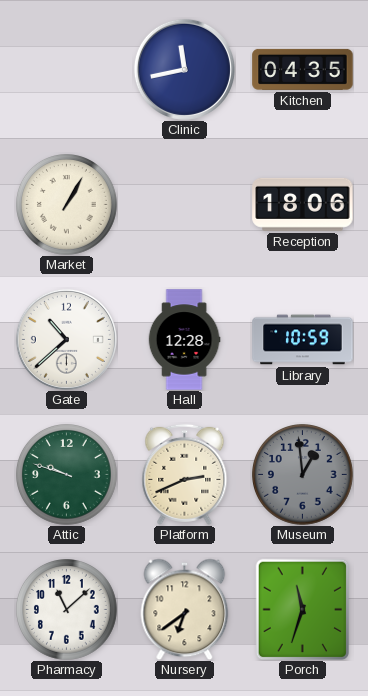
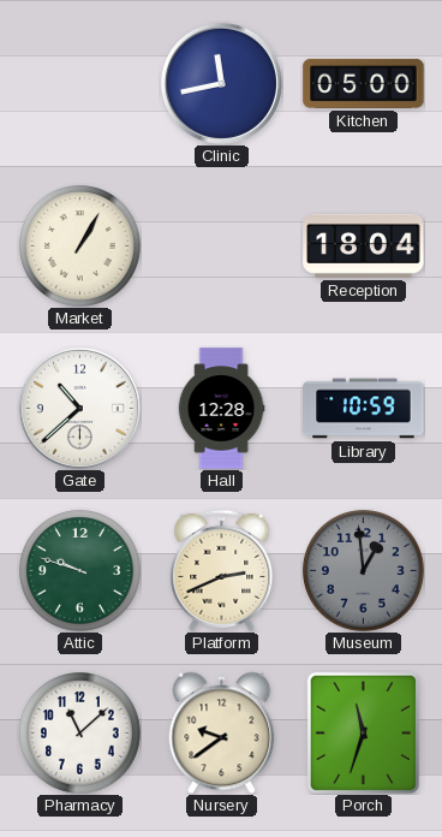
Kitchen: 04:35 -> 05:00
Reception: 18:06 -> 18:04
Nursery: 6:39 -> 9:39
